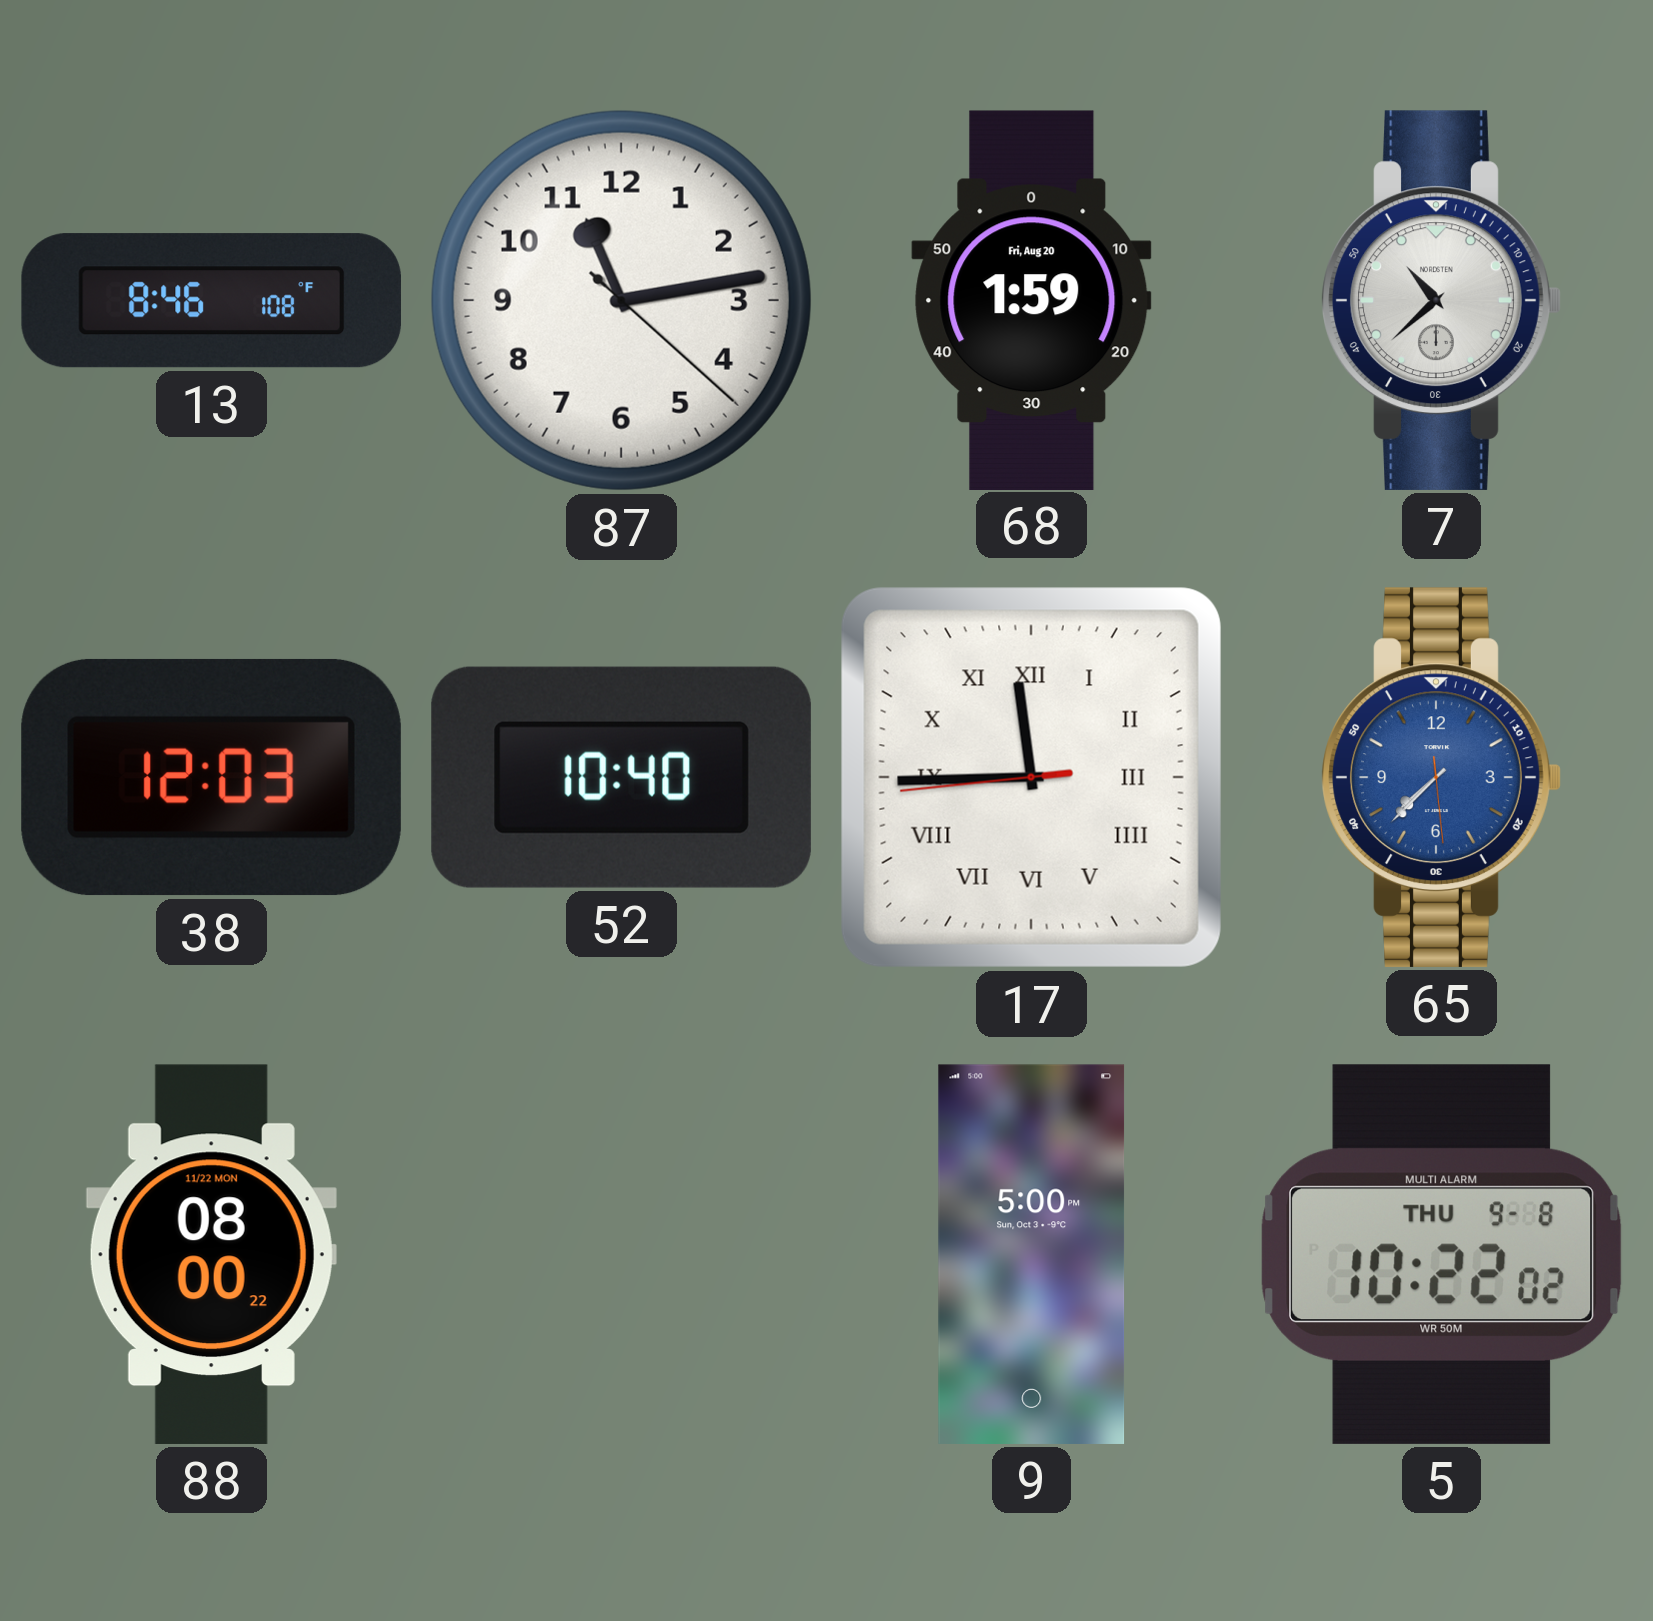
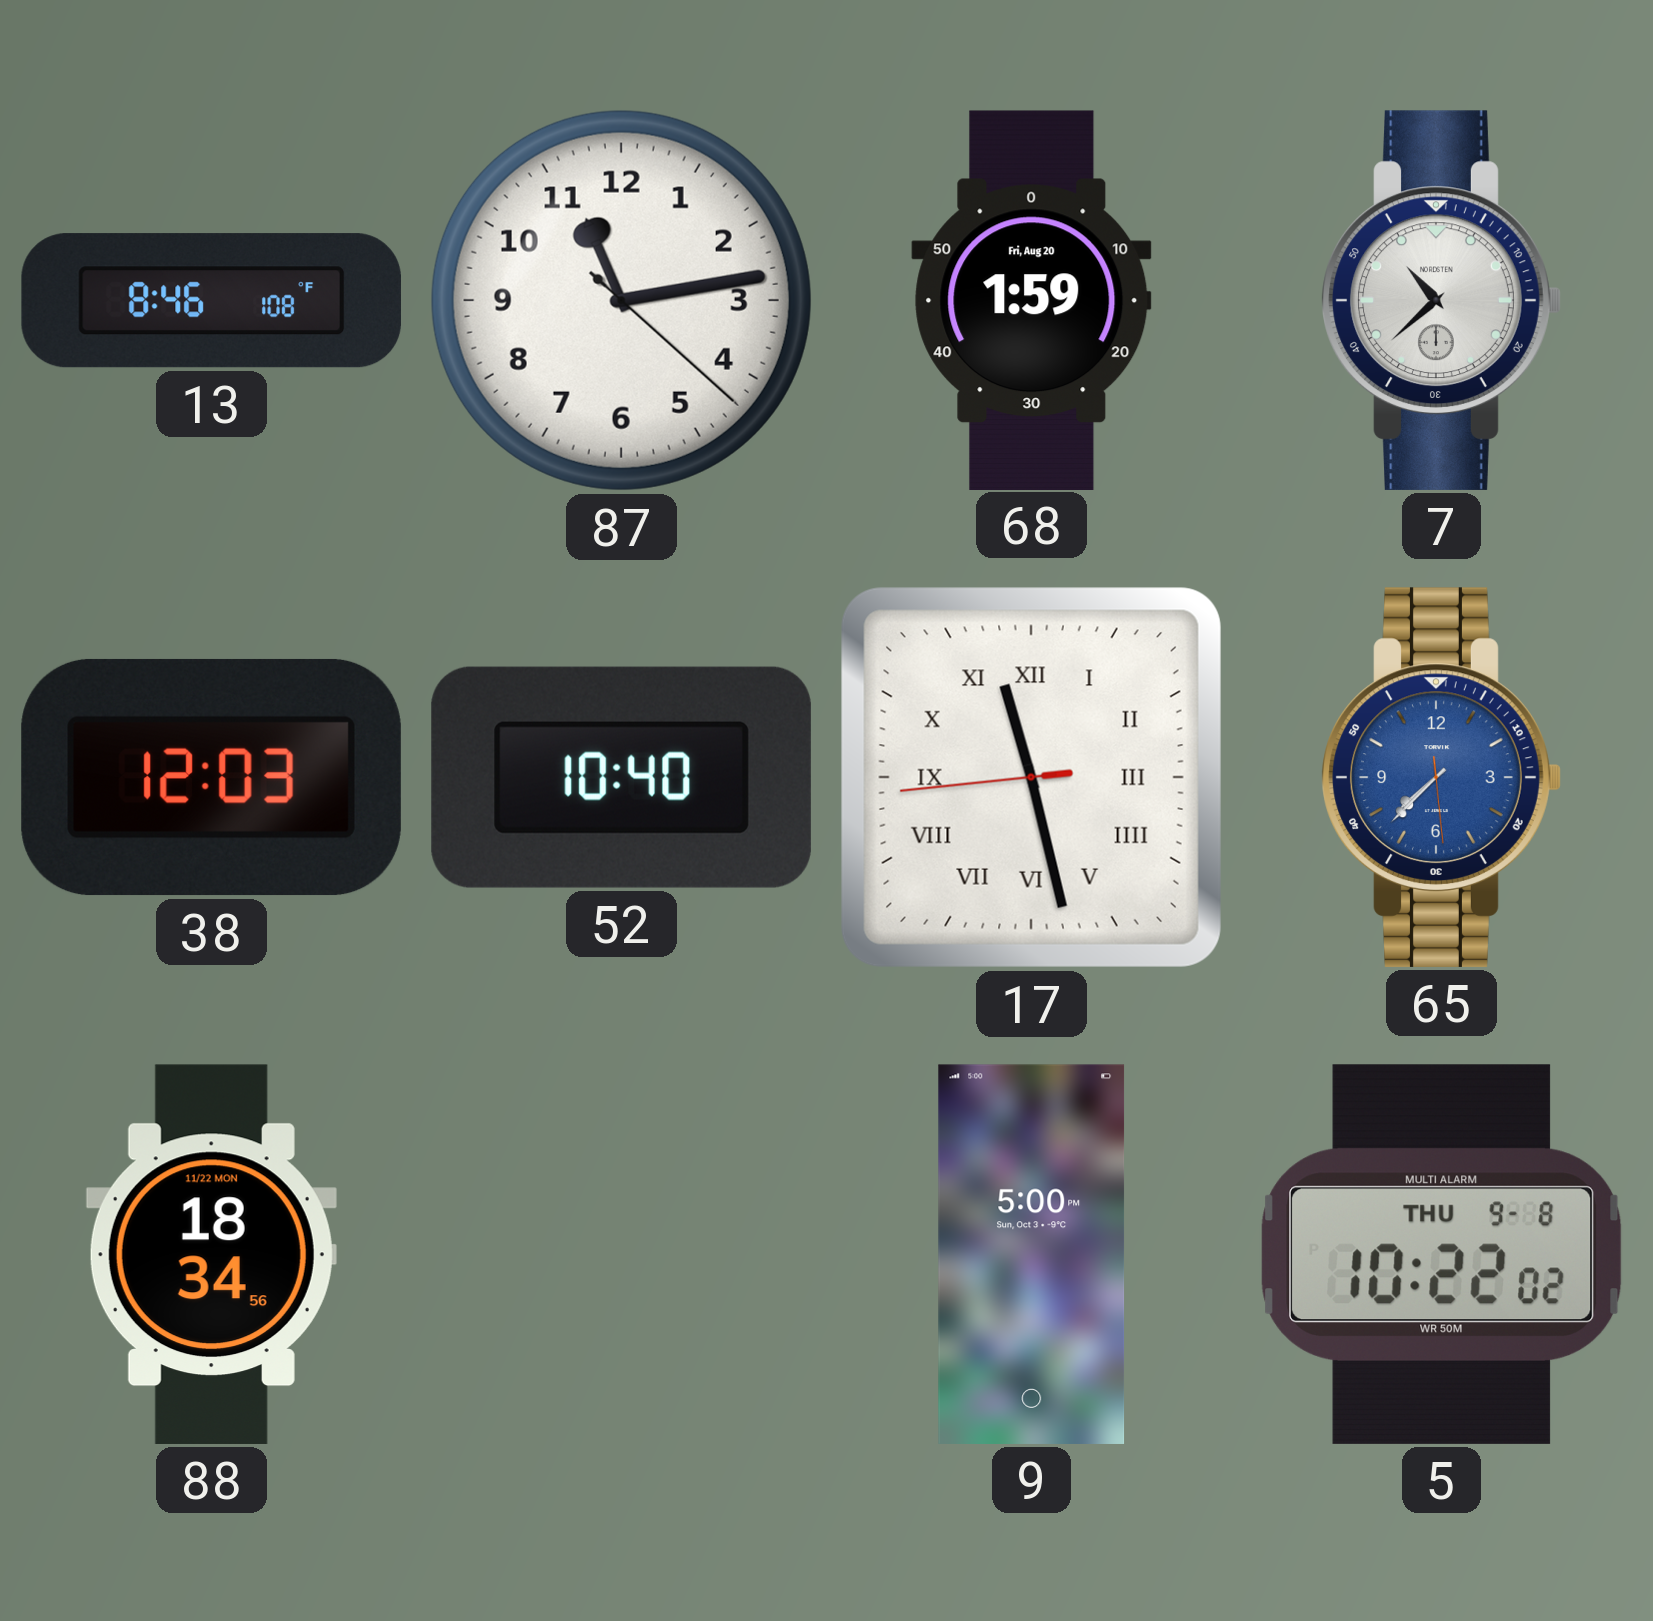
17: 11:44 -> 11:27
88: 08:00 -> 18:34
